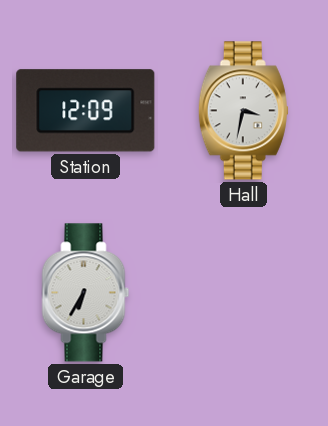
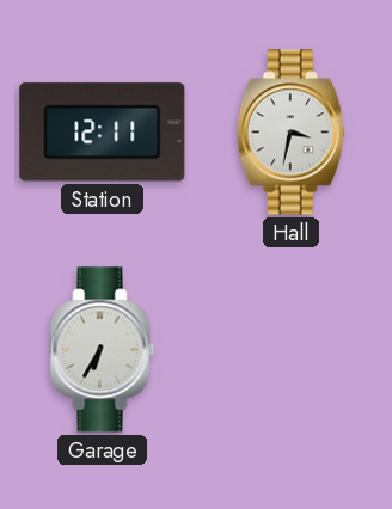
Station: 12:09 -> 12:11
